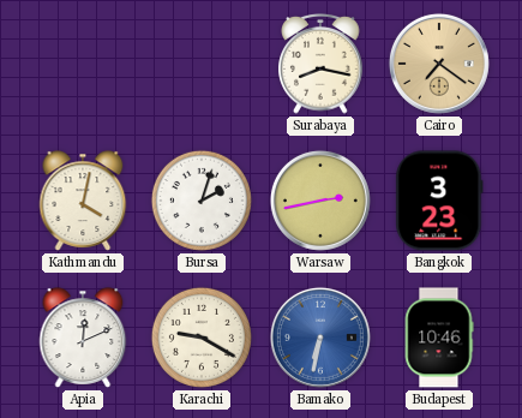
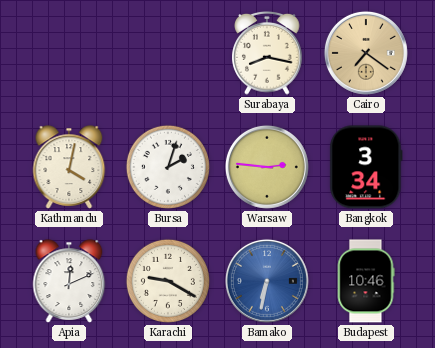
Warsaw: 2:43 -> 2:46
Bangkok: 3:23 -> 3:34
